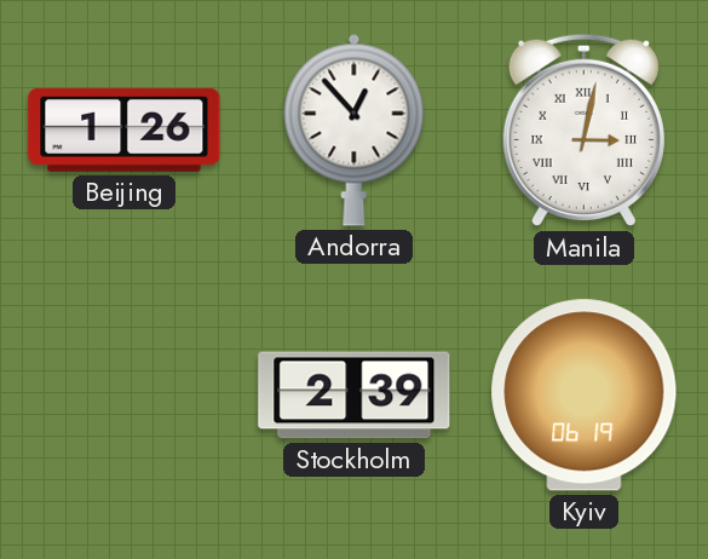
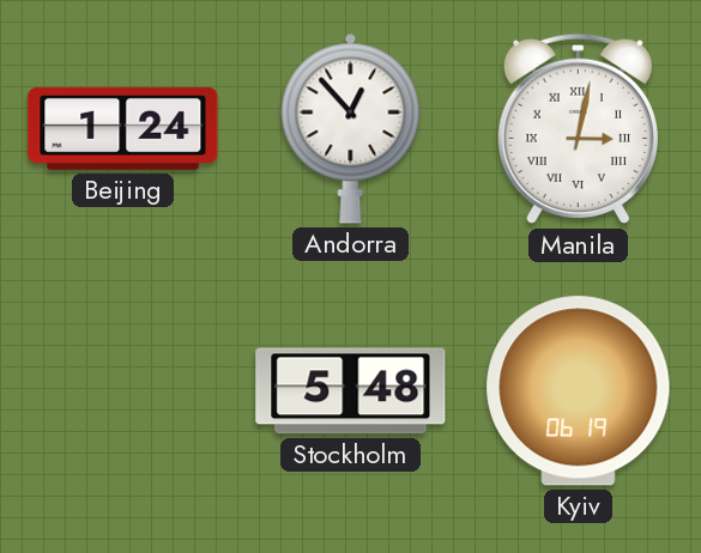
Beijing: 1:26 -> 1:24
Stockholm: 2:39 -> 5:48
